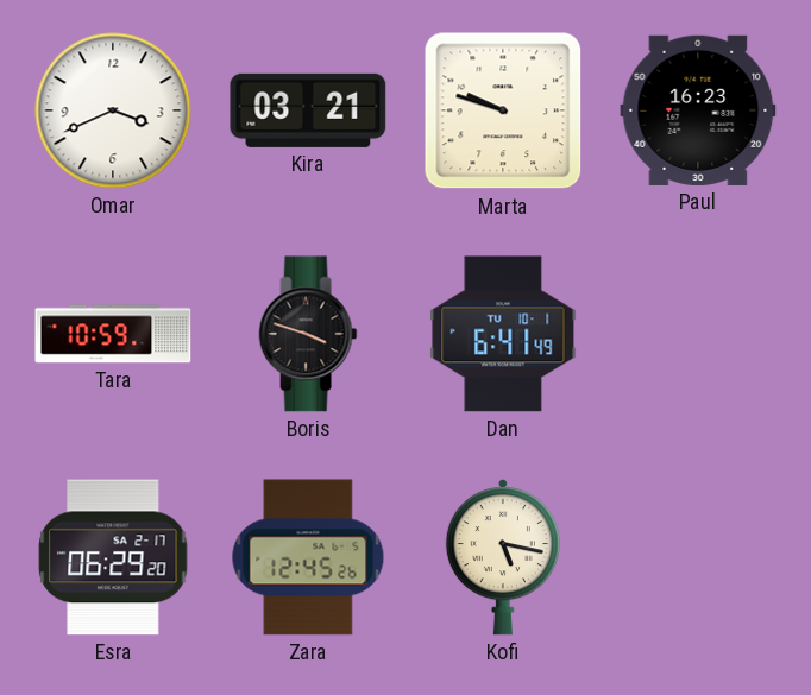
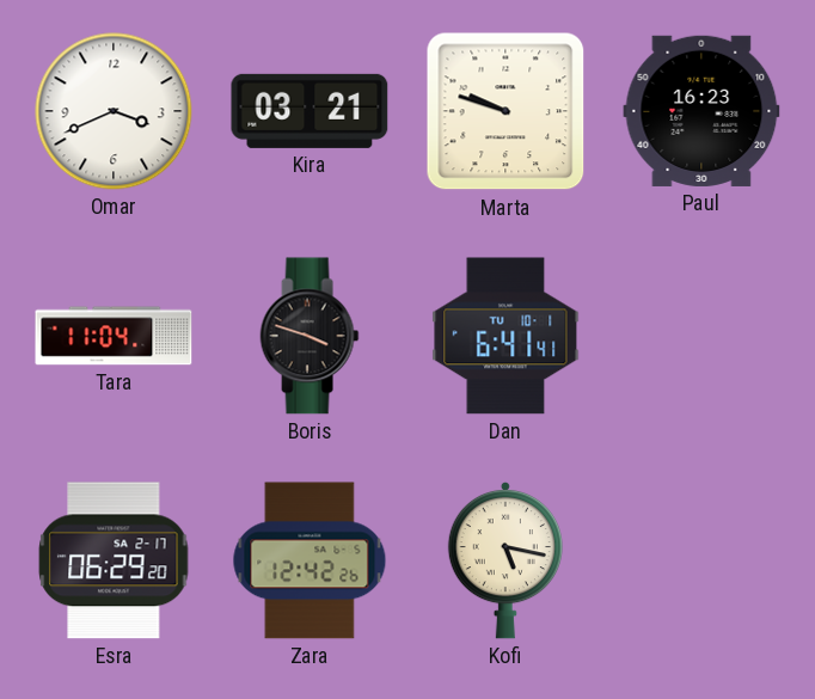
Tara: 10:59 -> 11:04
Dan: 6:41:49 -> 6:41:41
Zara: 12:45 -> 12:42
